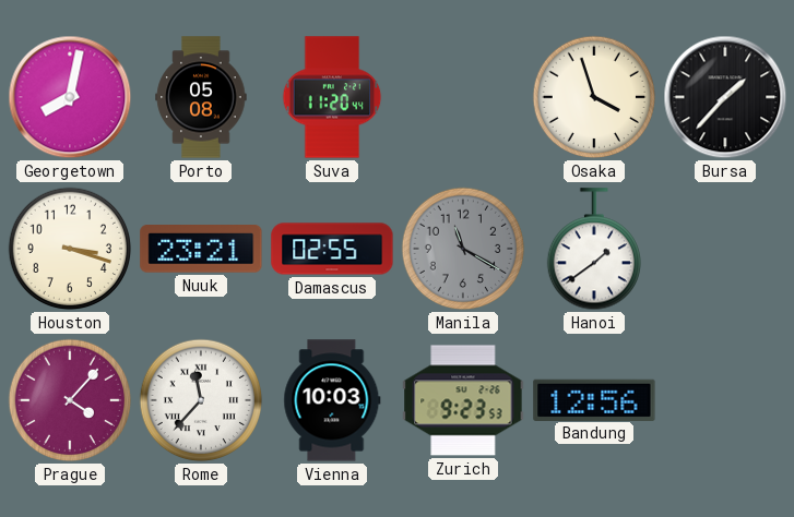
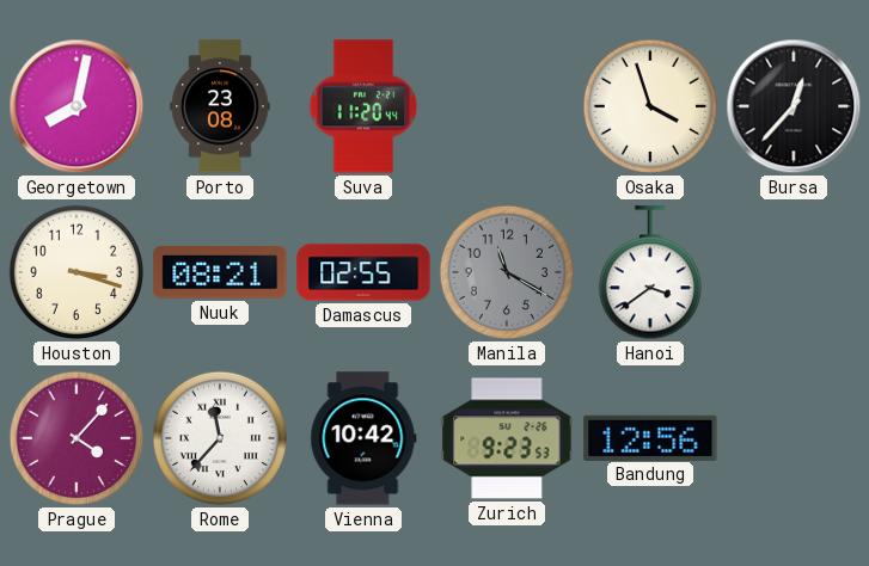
Porto: 05:08 -> 23:08
Bursa: 1:37 -> 12:37
Nuuk: 23:21 -> 08:21
Hanoi: 1:39 -> 3:39
Vienna: 10:03 -> 10:42
